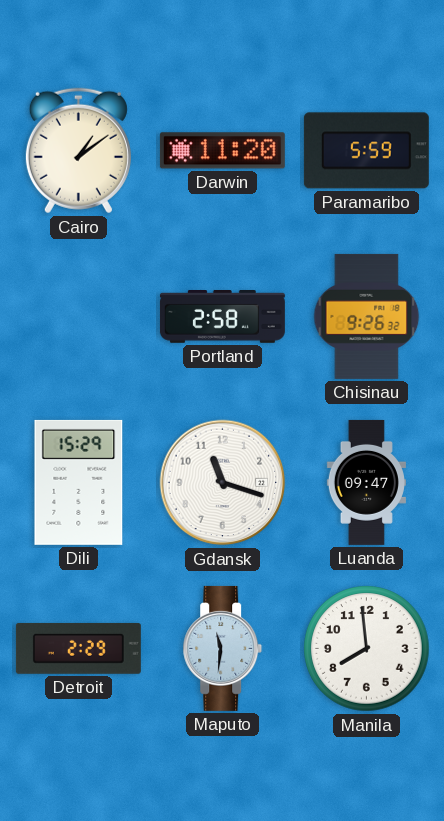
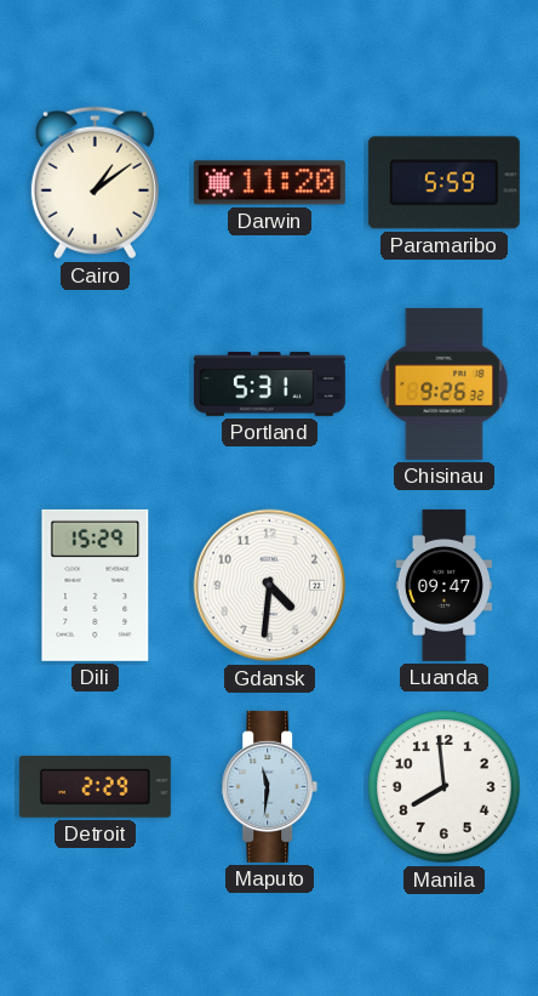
Portland: 2:58 -> 5:31
Gdansk: 11:18 -> 4:31
